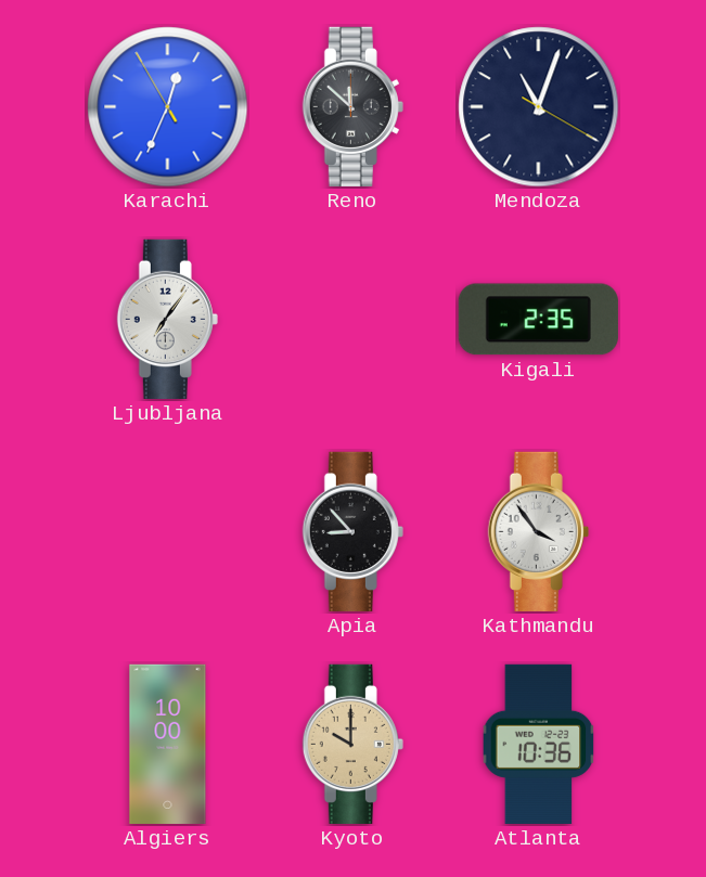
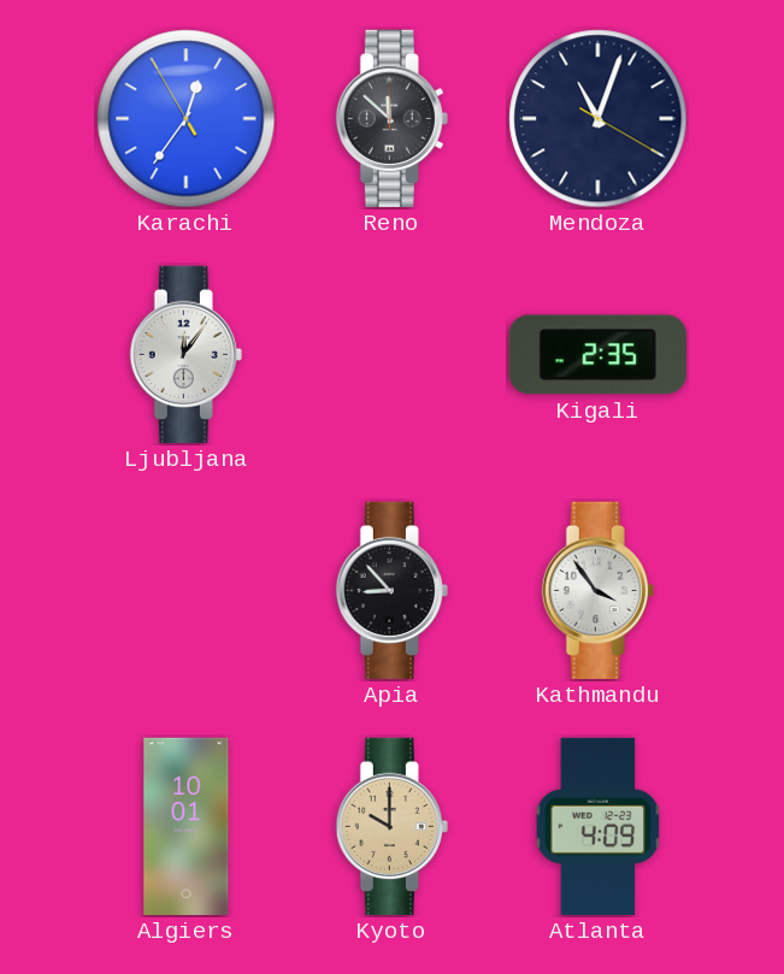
Karachi: 12:33 -> 12:35
Ljubljana: 7:06 -> 12:06
Algiers: 10:00 -> 10:01
Atlanta: 10:36 -> 4:09
